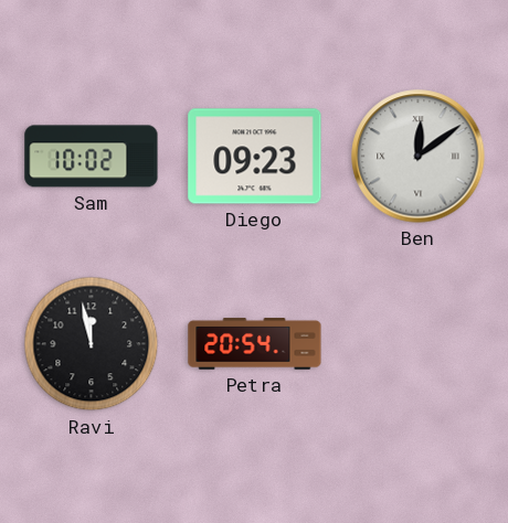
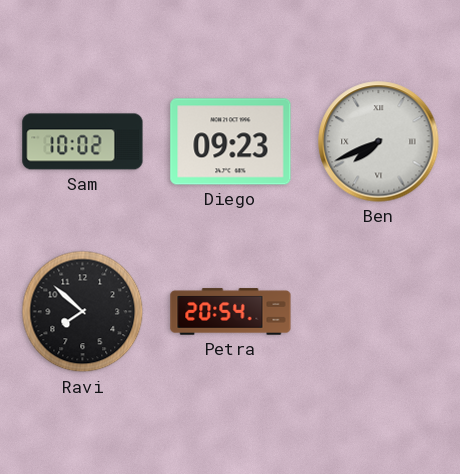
Ben: 12:09 -> 7:41
Ravi: 11:58 -> 7:52
